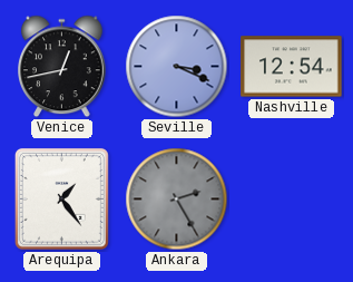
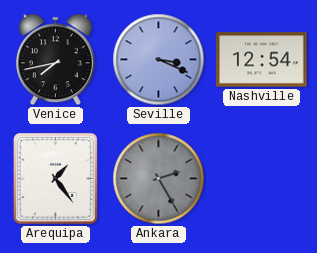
Venice: 12:43 -> 7:43
